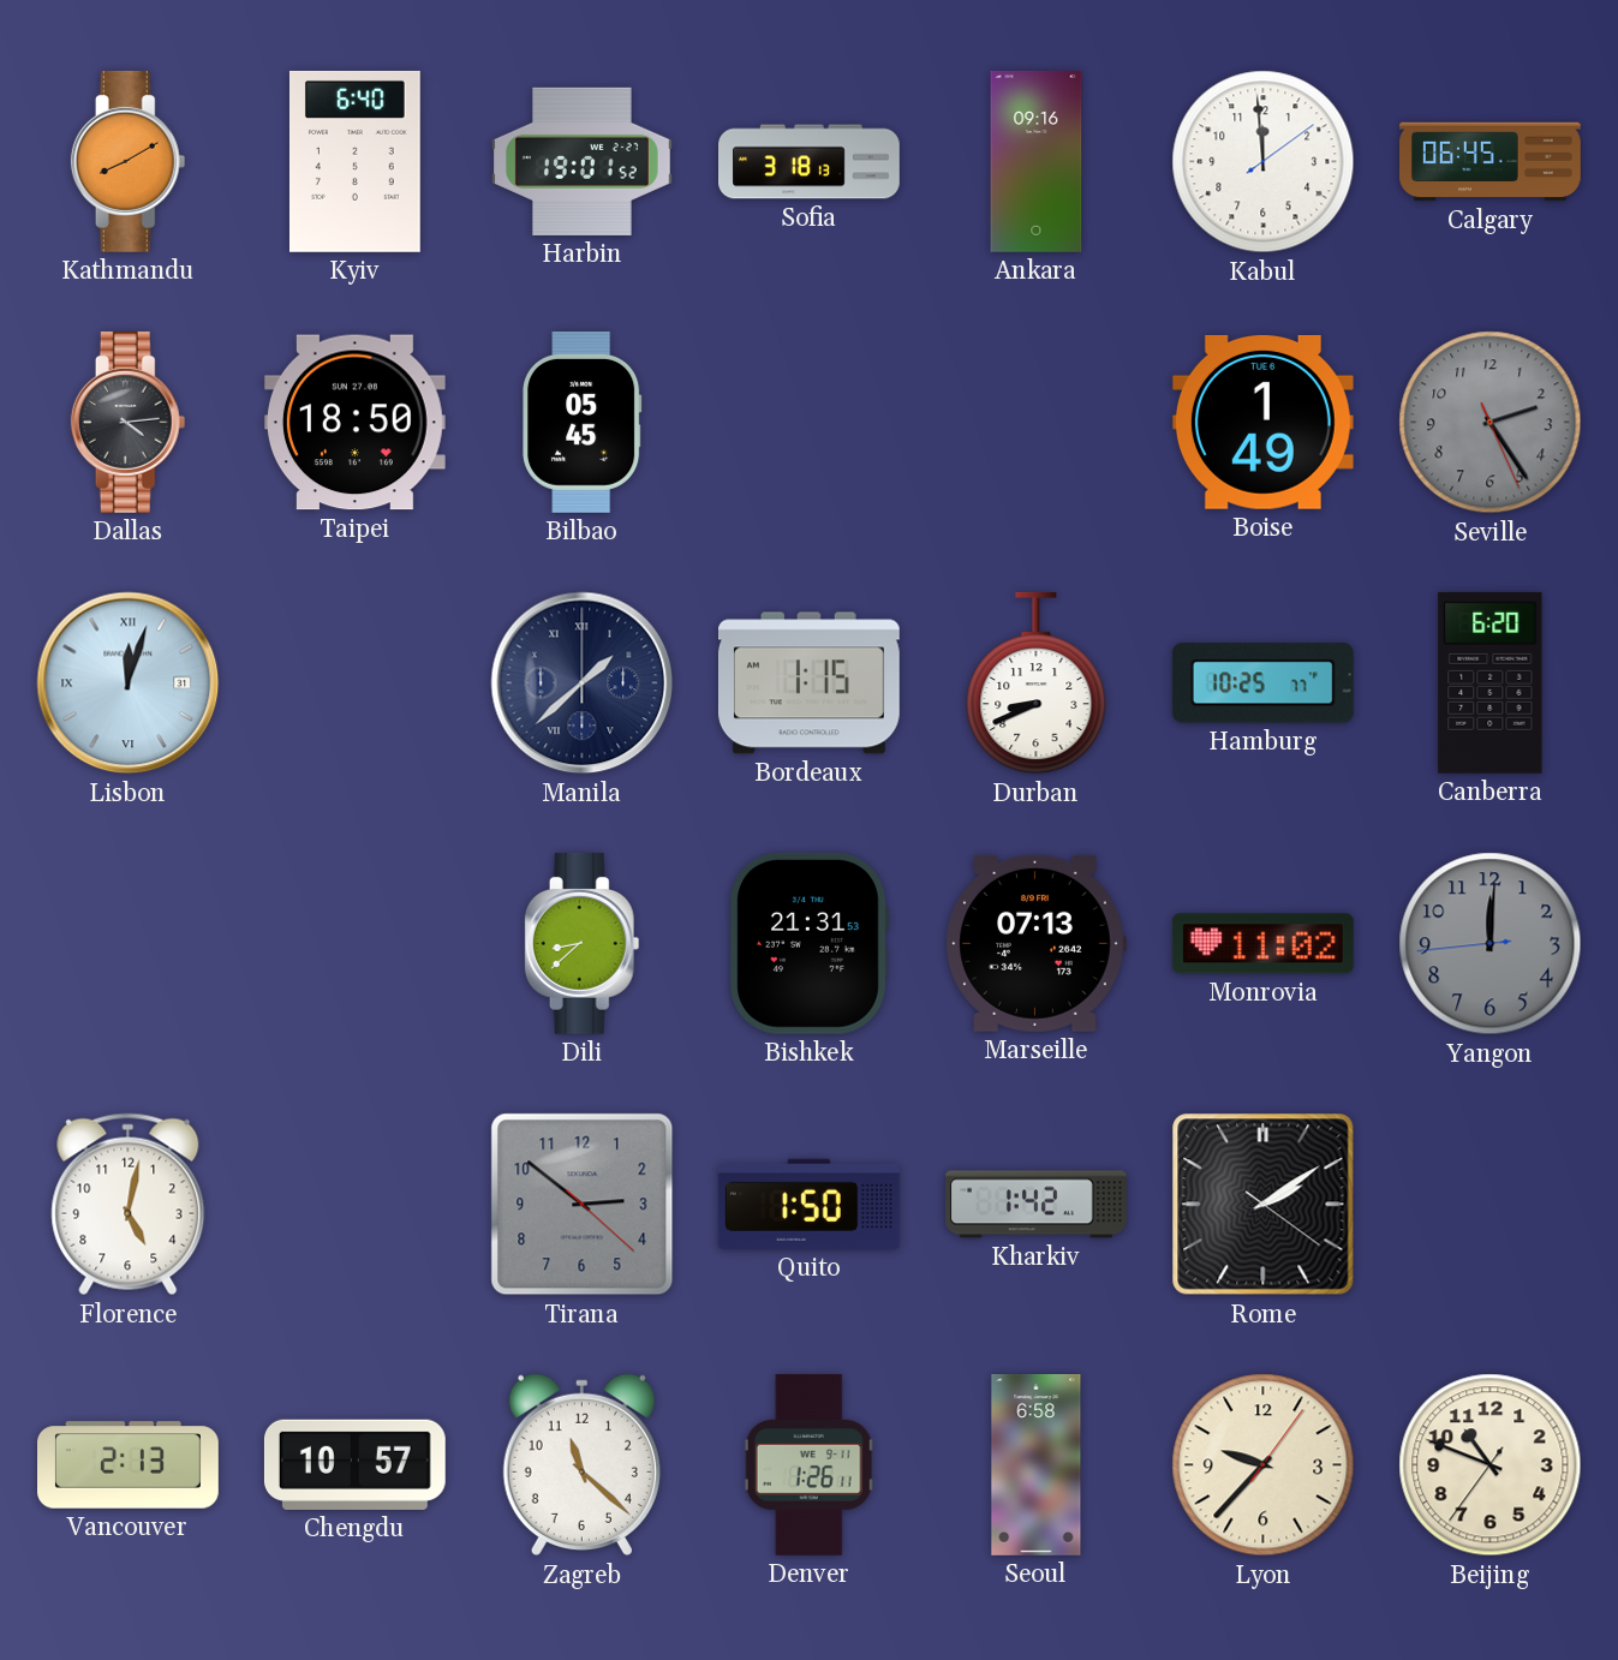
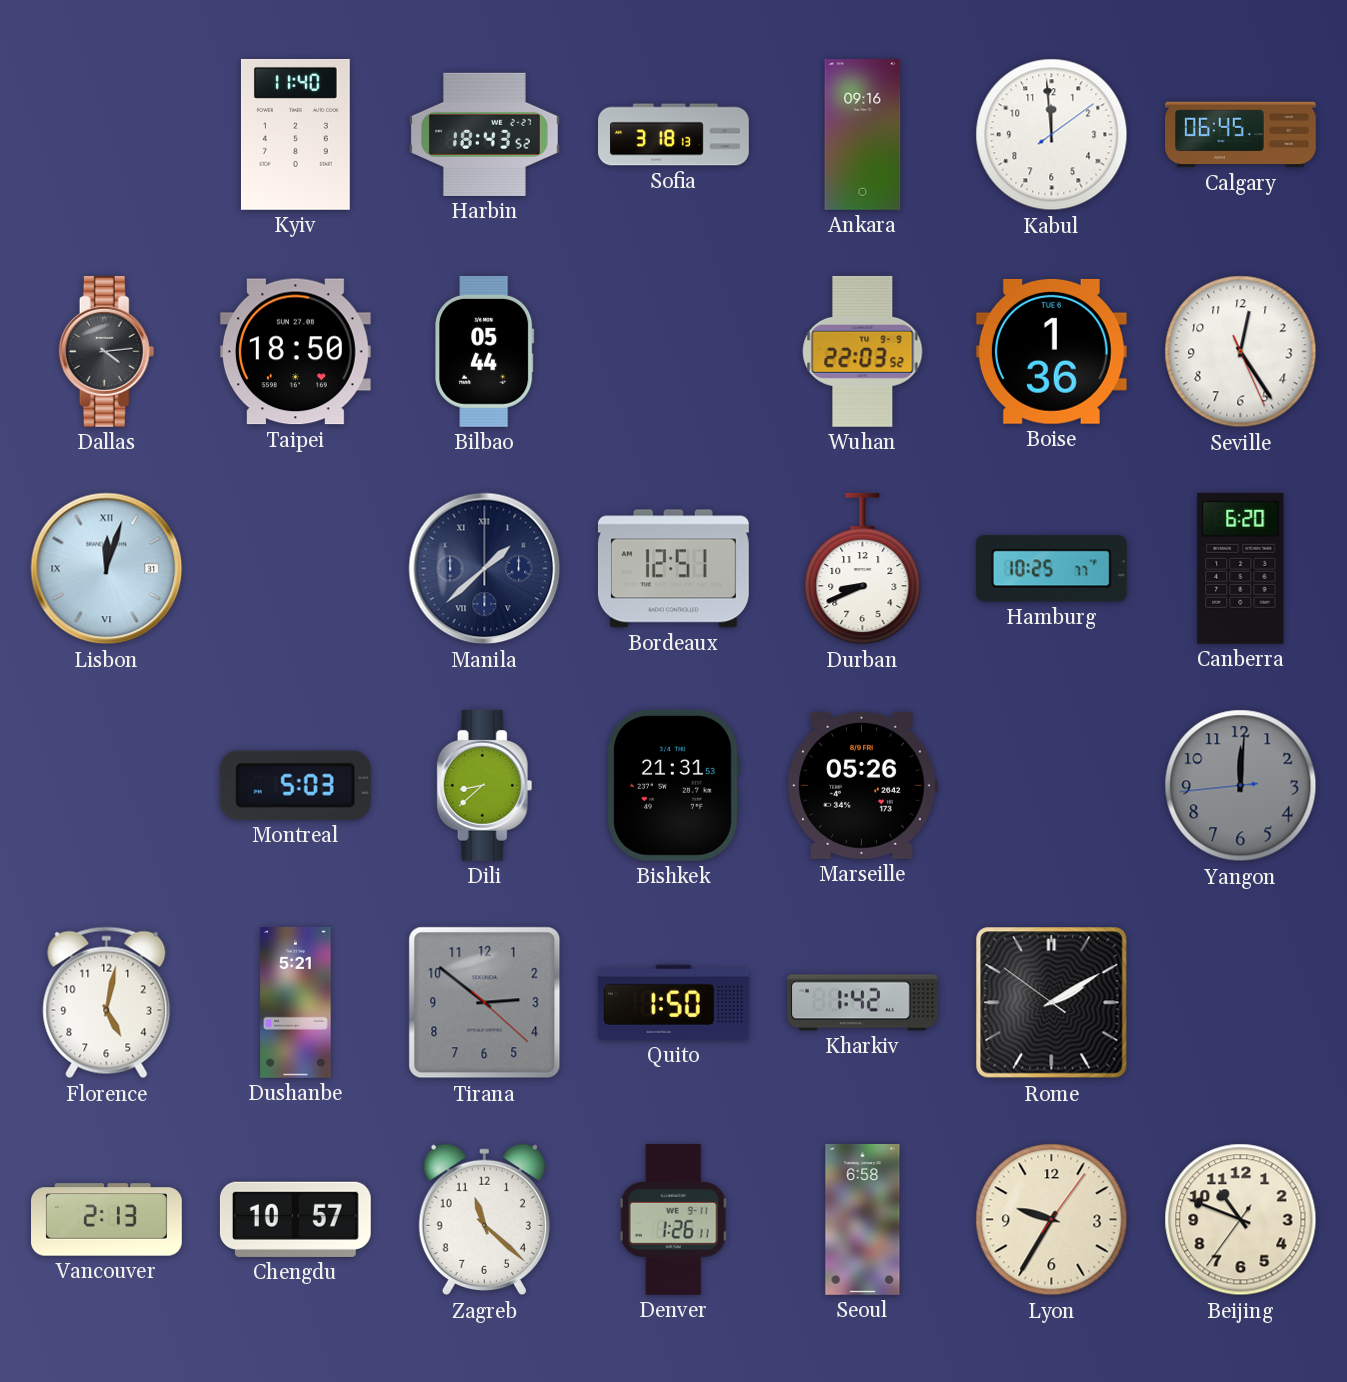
Kathmandu: 8:10 -> none
Kyiv: 6:40 -> 11:40
Harbin: 19:01 -> 18:43
Bilbao: 05:45 -> 05:44
Wuhan: none -> 22:03
Boise: 1:49 -> 1:36
Seville: 2:24 -> 12:24
Seville dial: grey -> white
Bordeaux: 1:15 -> 12:51
Montreal: none -> 5:03
Marseille: 07:13 -> 05:26
Monrovia: 11:02 -> none
Dushanbe: none -> 5:21
Rome: 2:09:21 -> 2:09:51
Lyon: 9:37 -> 9:35
